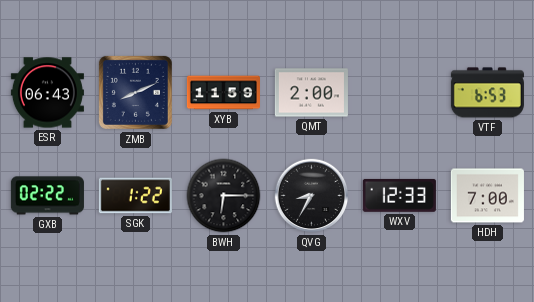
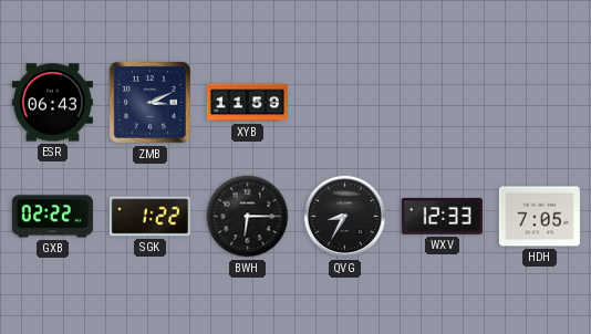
ZMB: 8:11 -> 3:11
QMT: 2:00 -> none
VTF: 6:53 -> none
HDH: 7:00 -> 7:05
